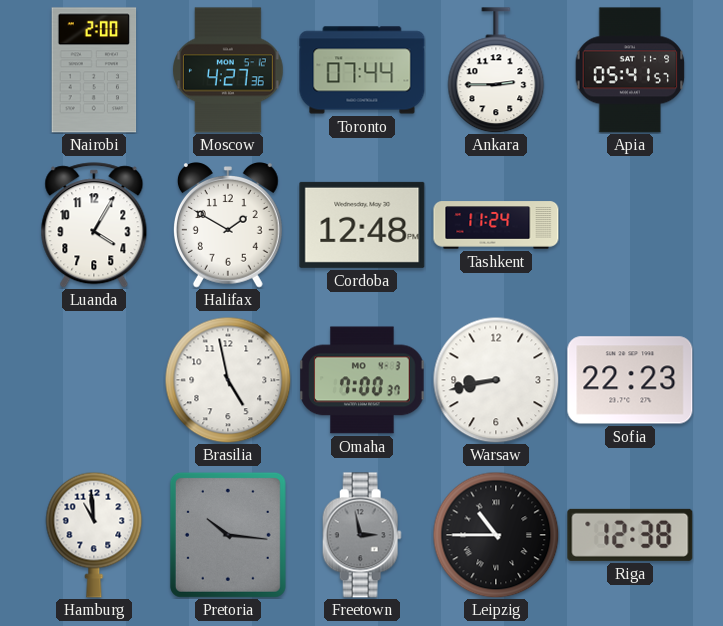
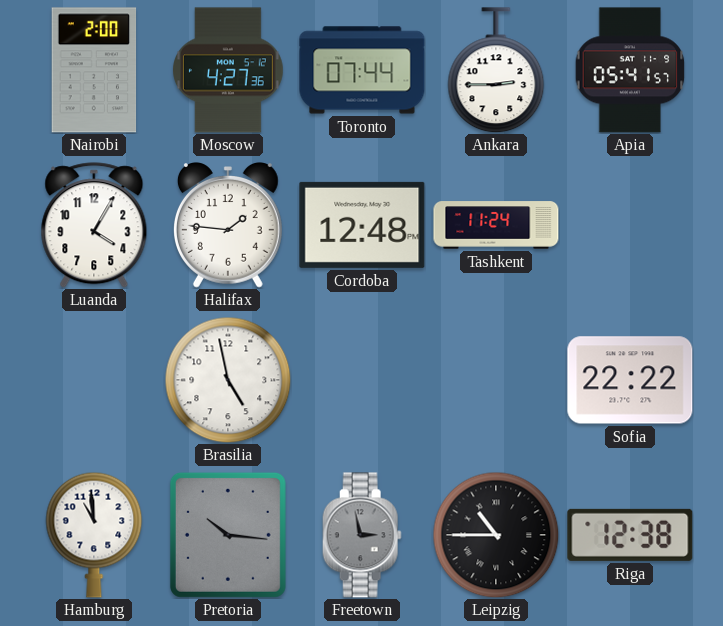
Halifax: 1:50 -> 1:46
Omaha: 7:00 -> none
Warsaw: 8:43 -> none
Sofia: 22:23 -> 22:22
